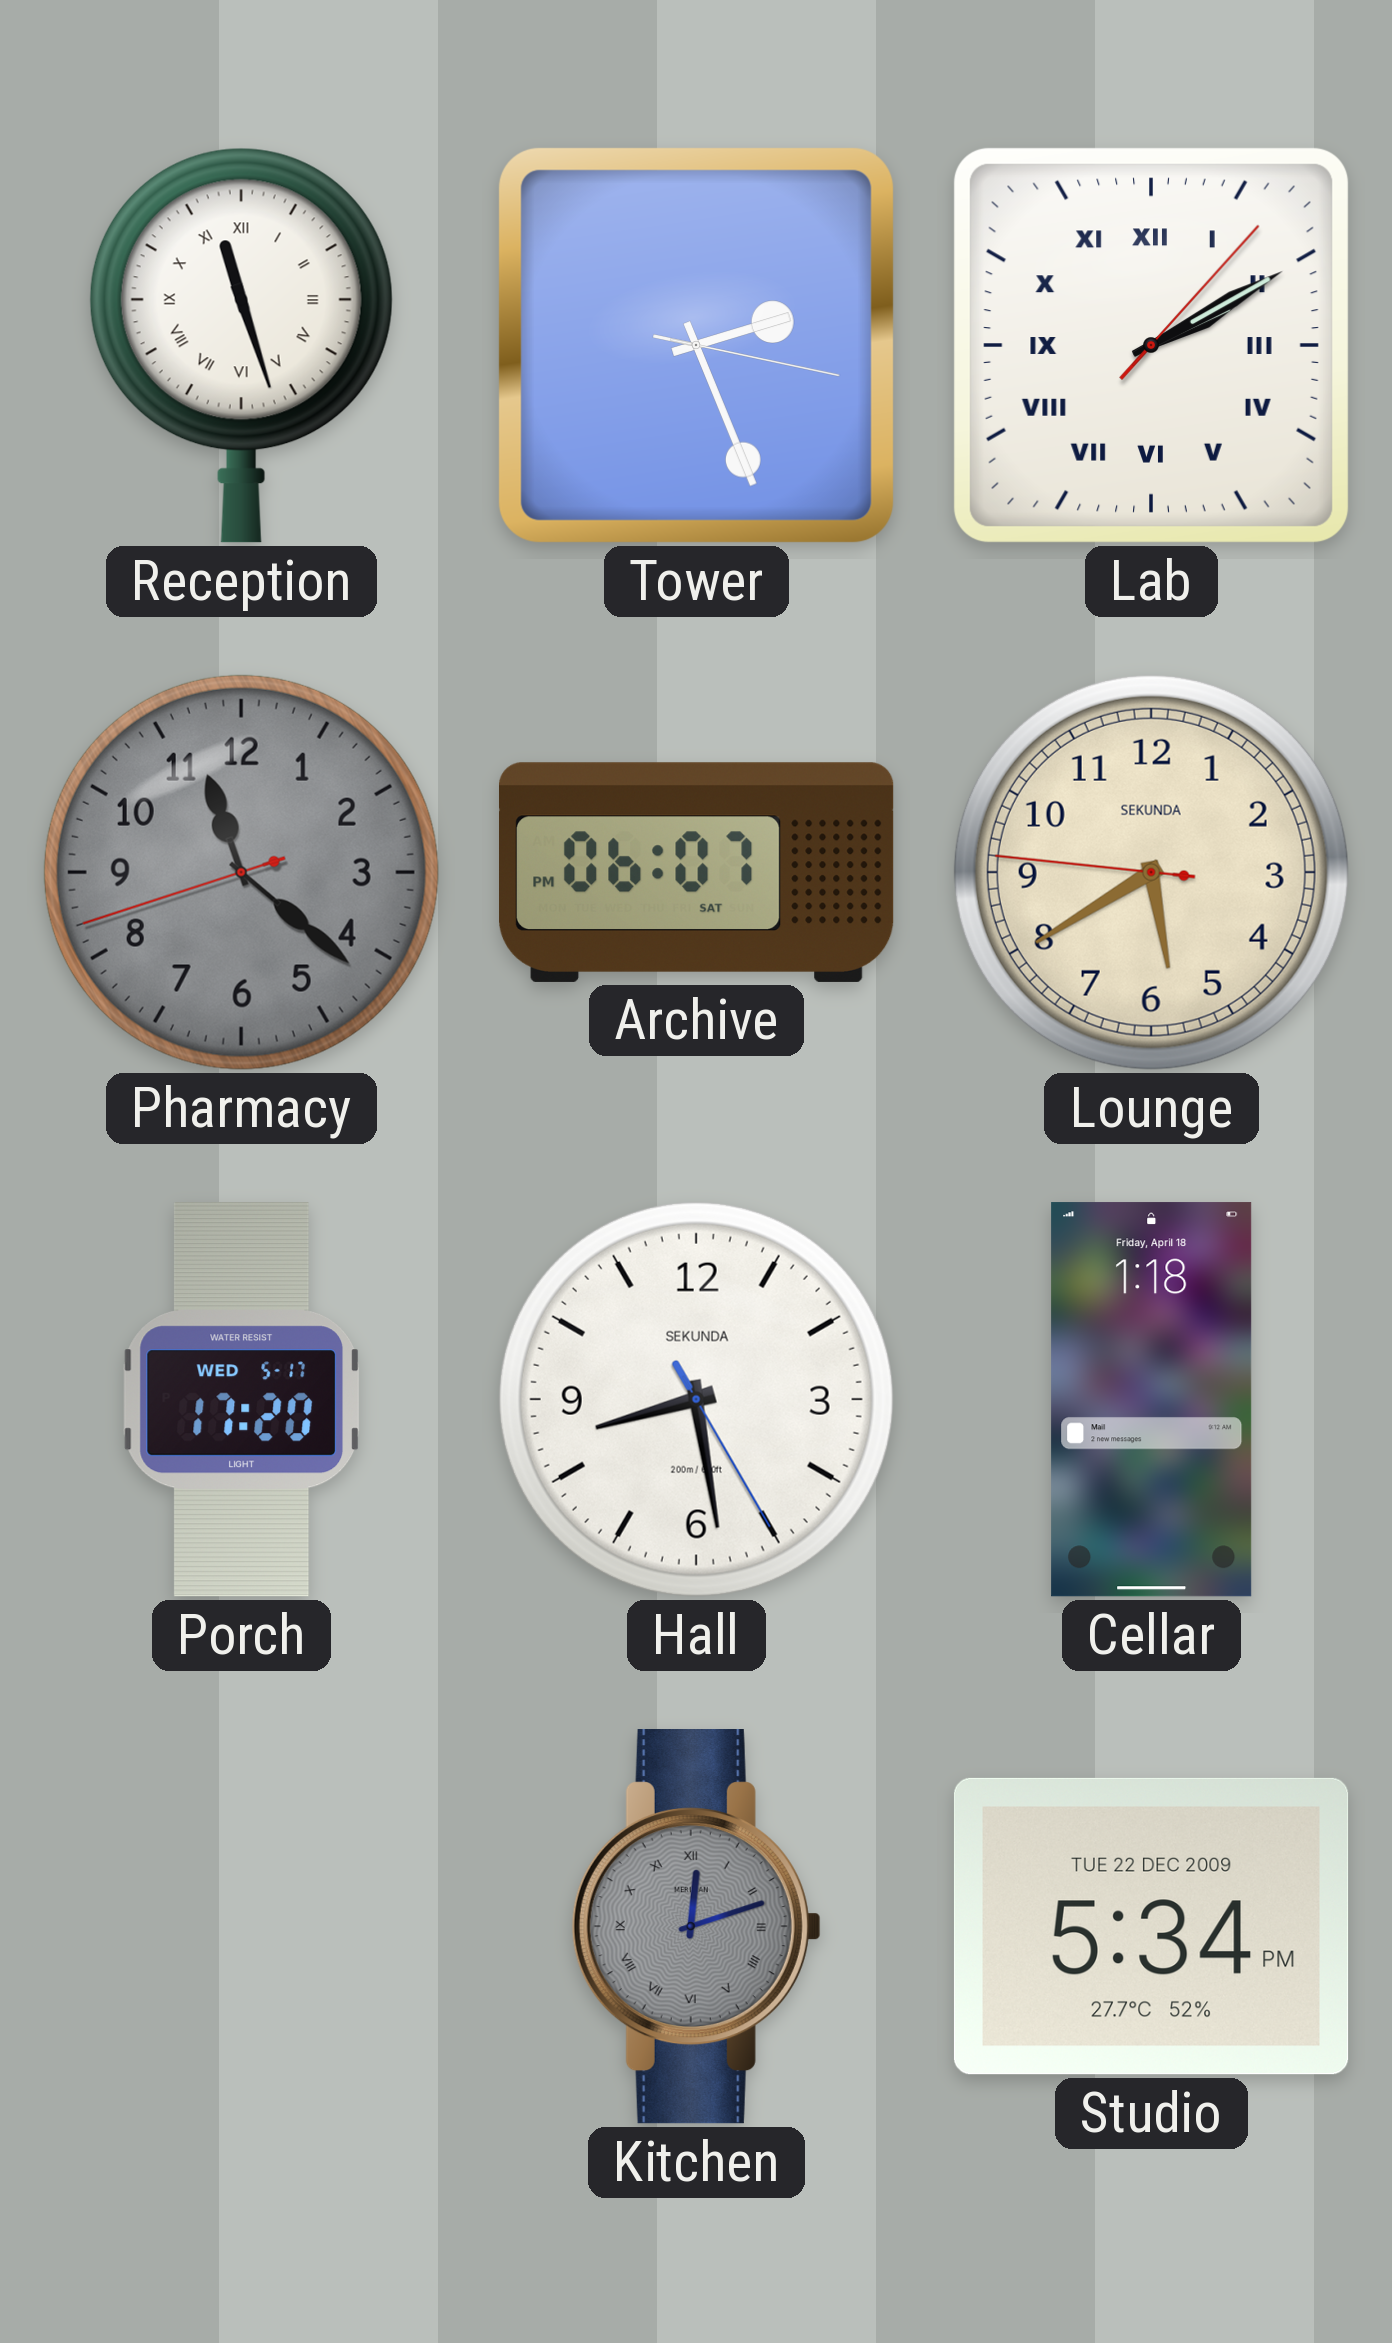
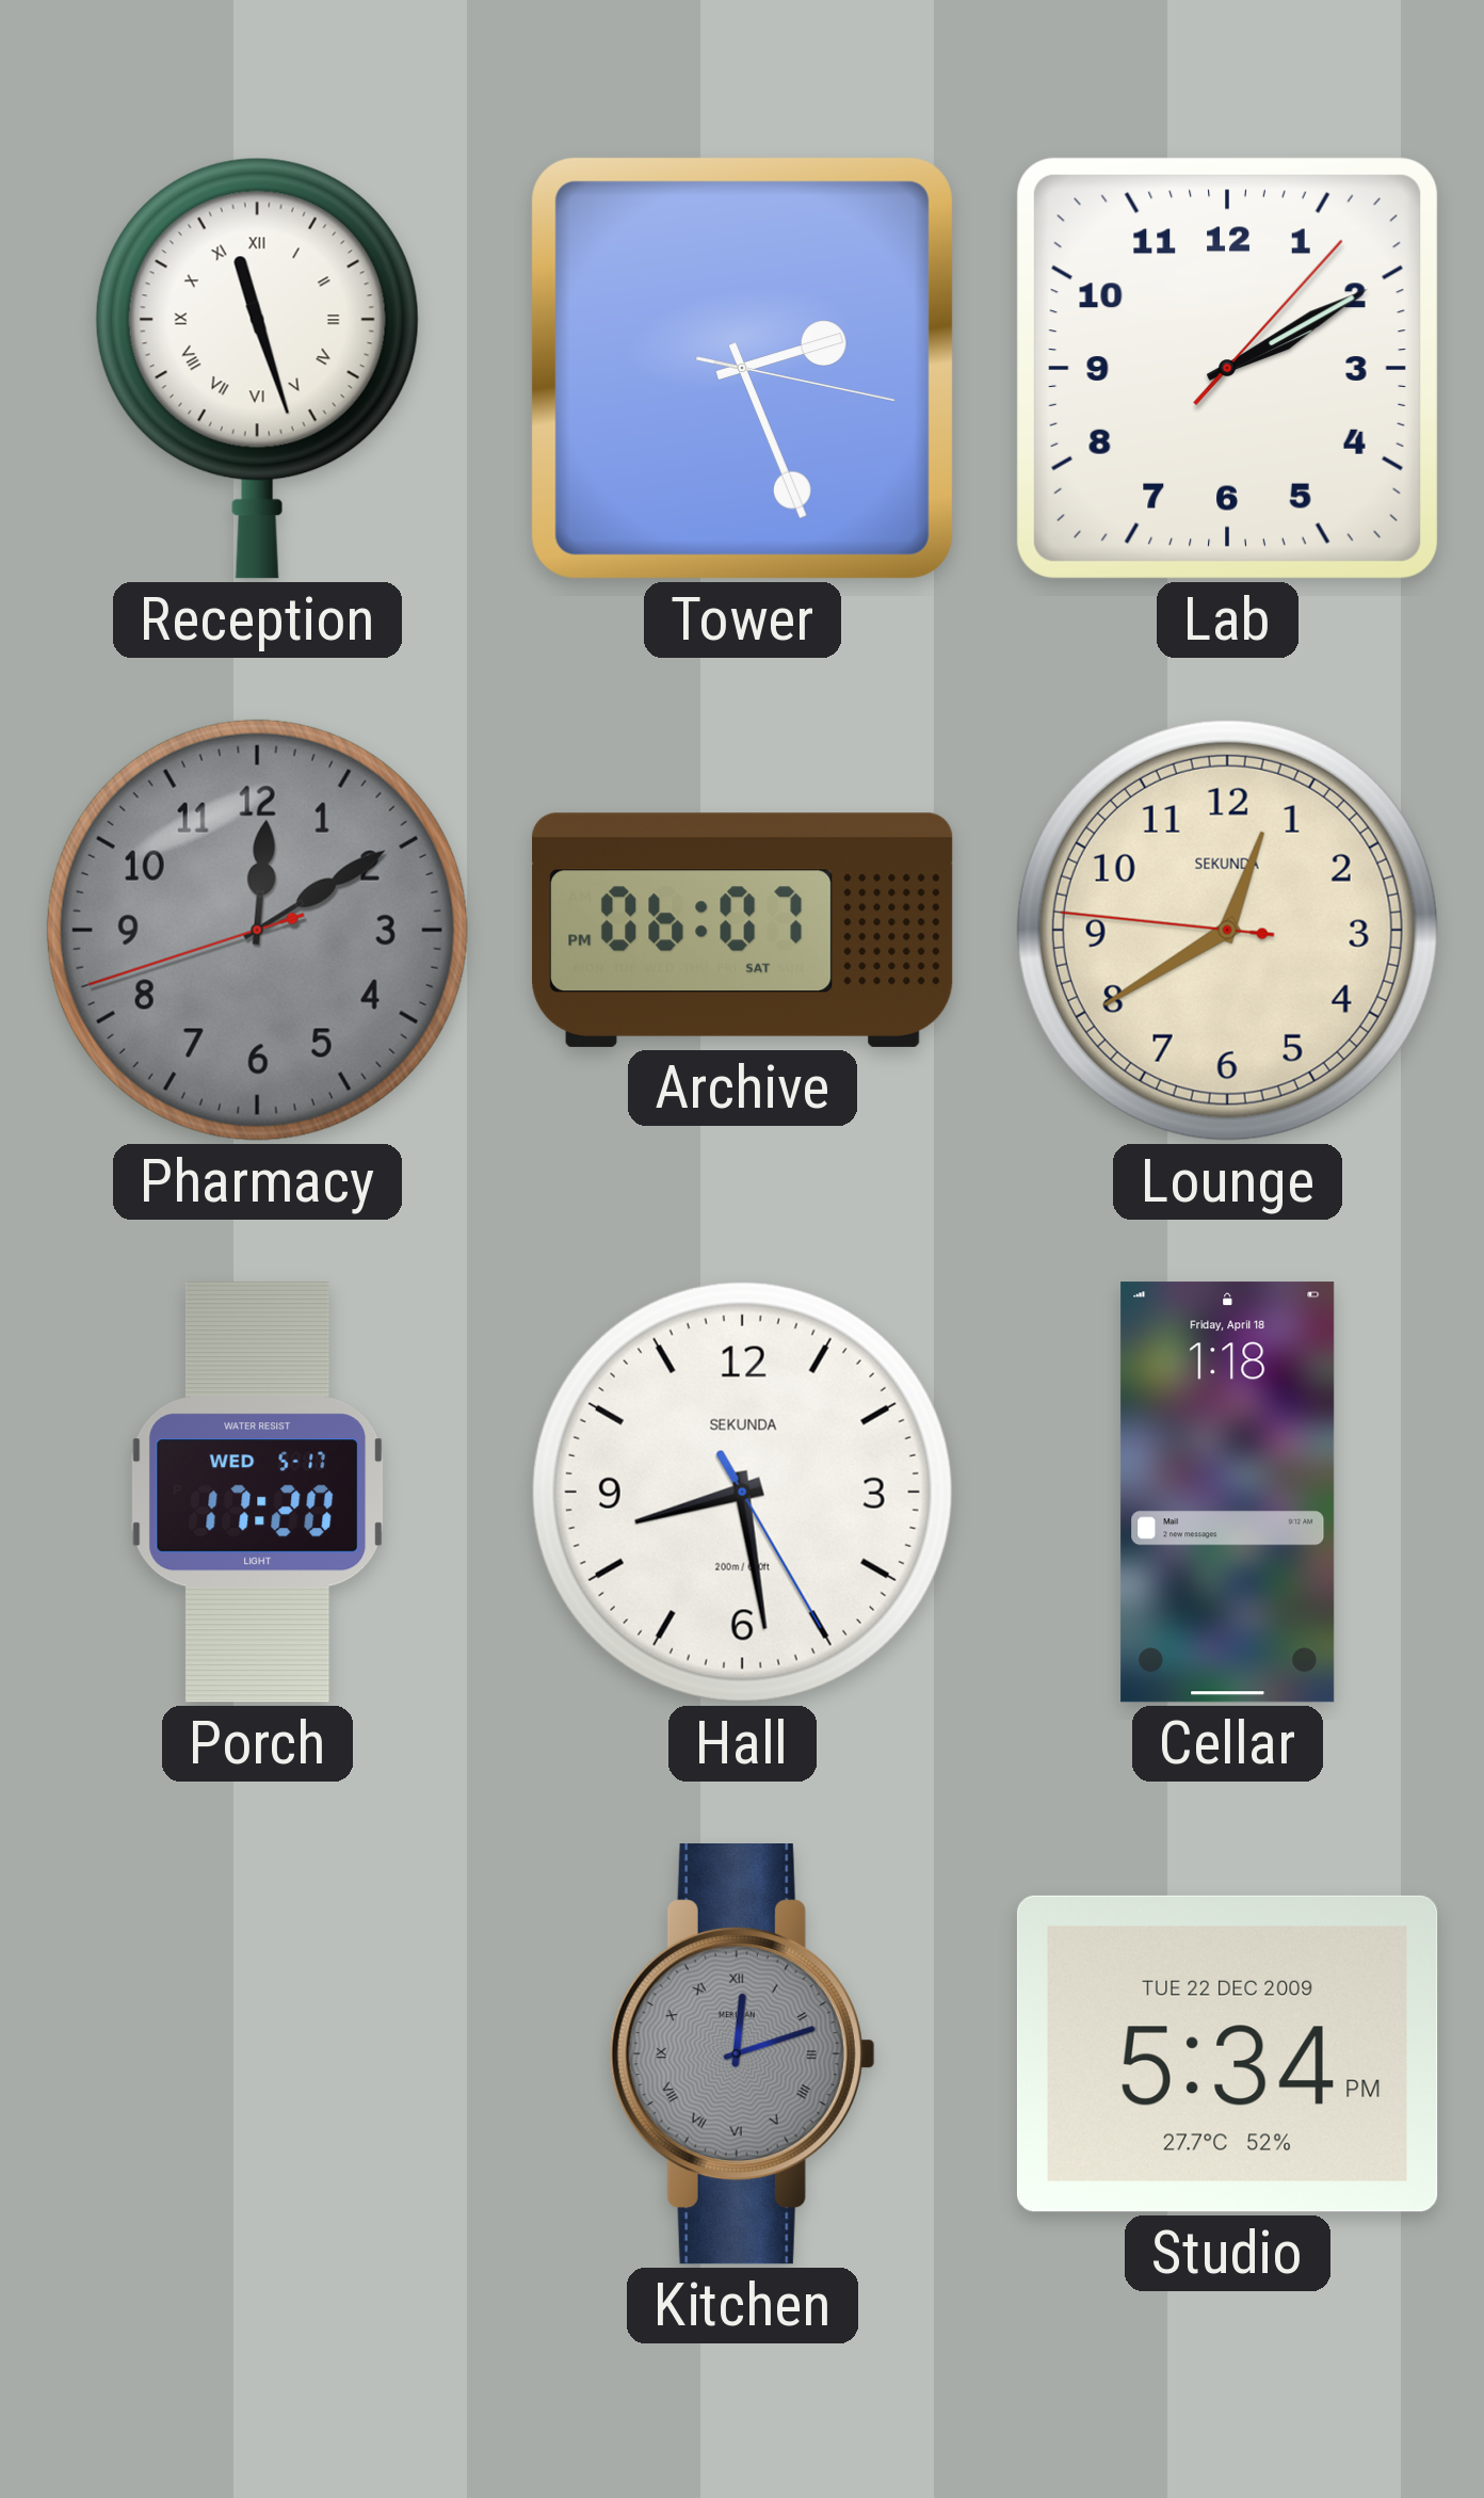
Lab numerals: Roman -> Arabic
Pharmacy: 11:21 -> 12:09
Lounge: 5:39 -> 12:39
